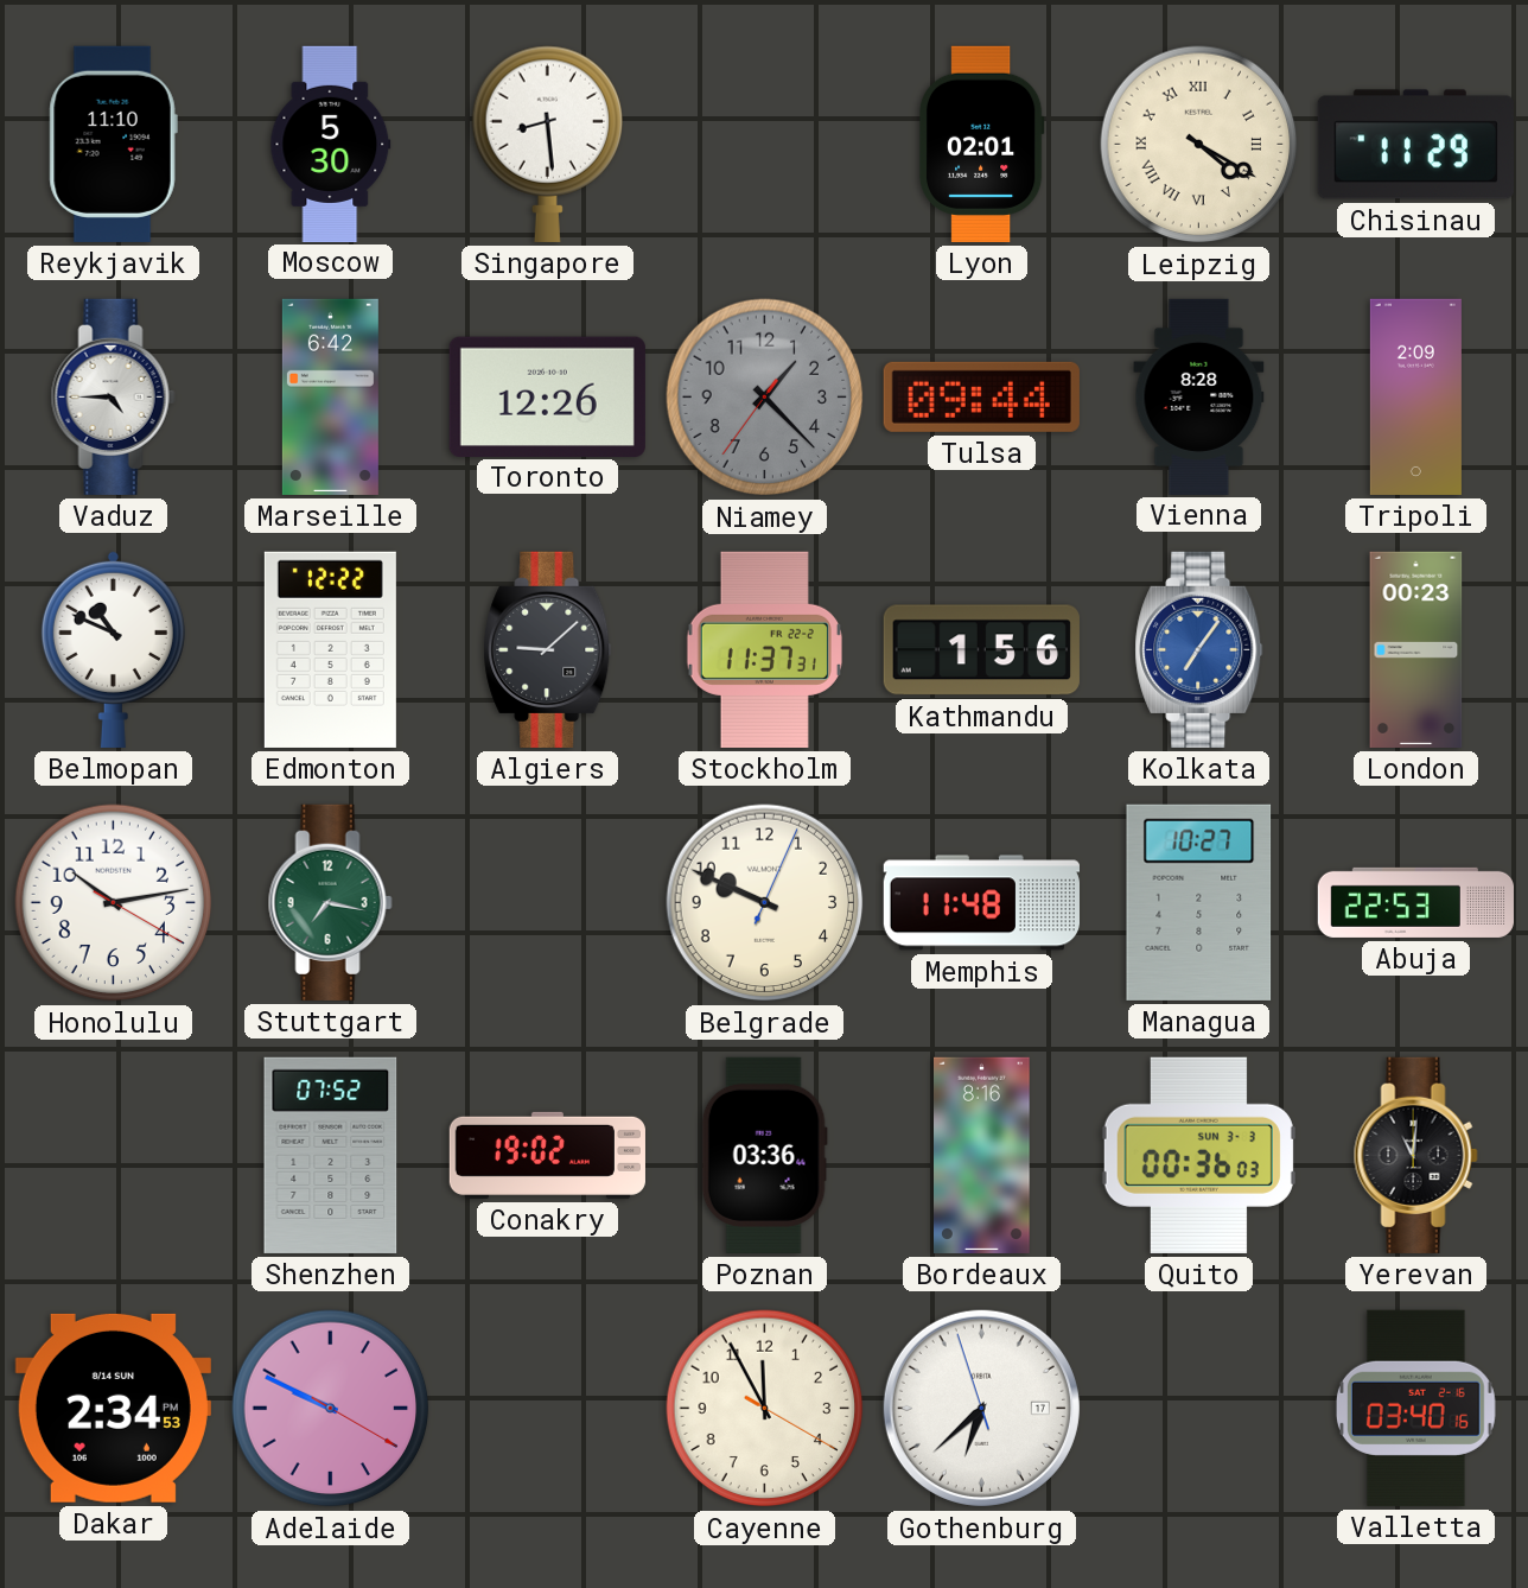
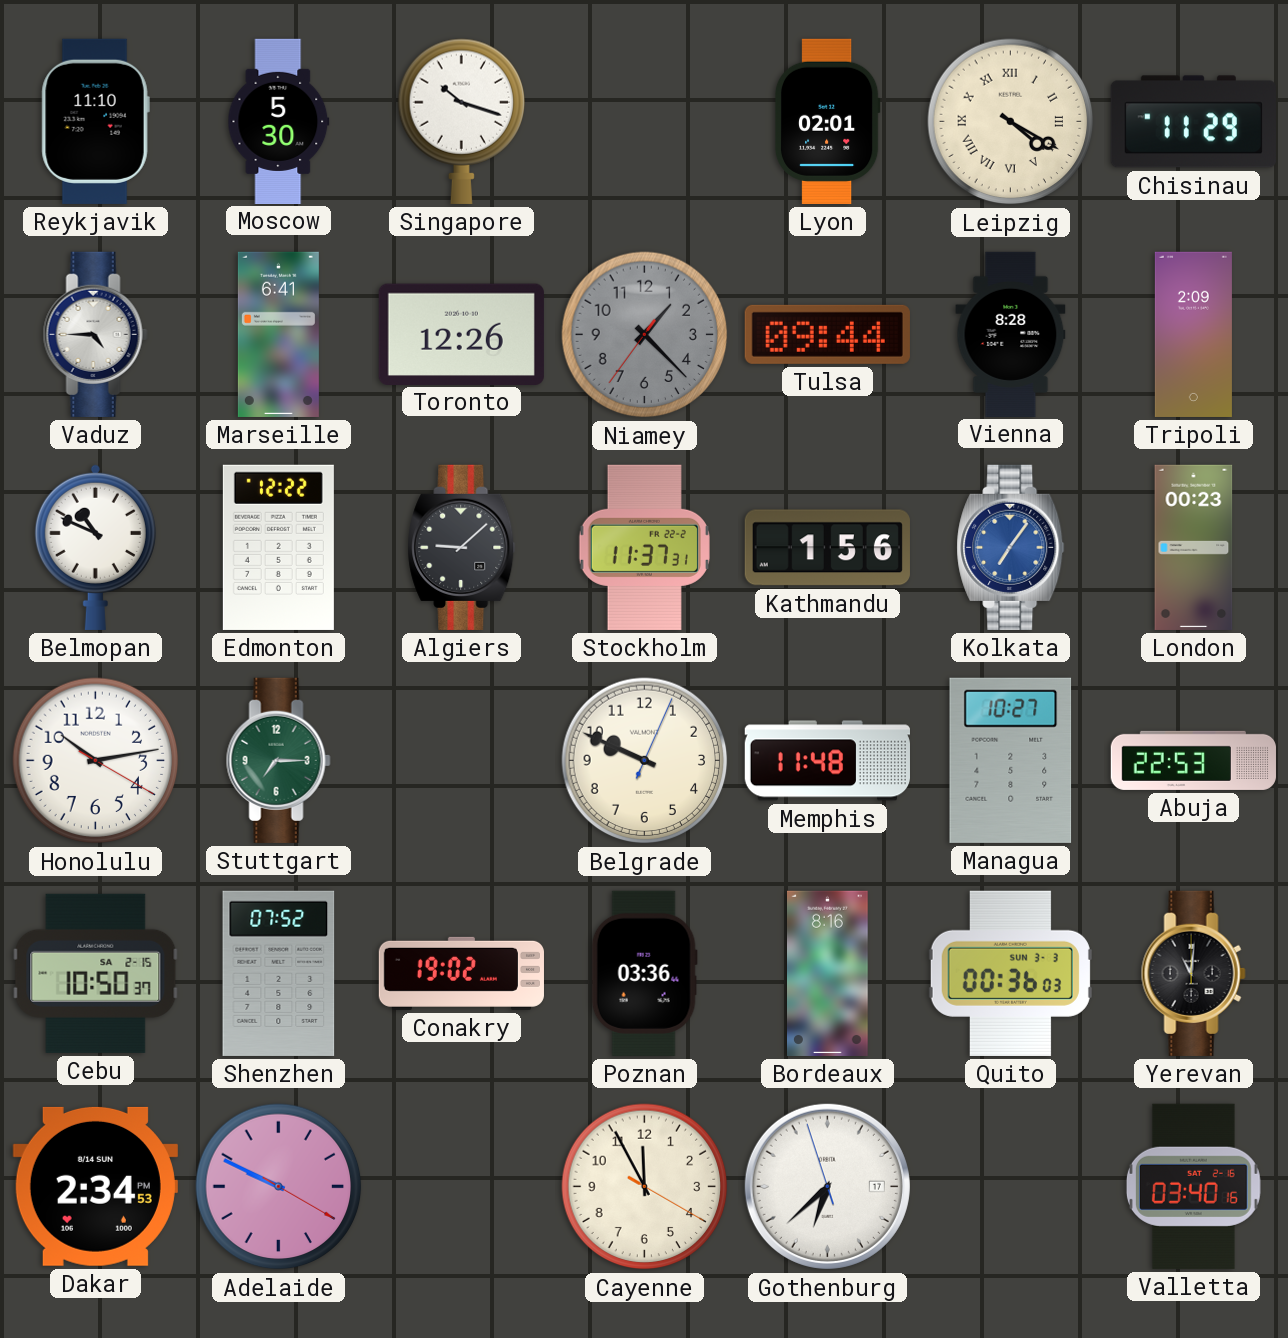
Singapore: 8:29 -> 10:18
Marseille: 6:42 -> 6:41
Stuttgart: 7:17 -> 7:15
Cebu: none -> 10:50
